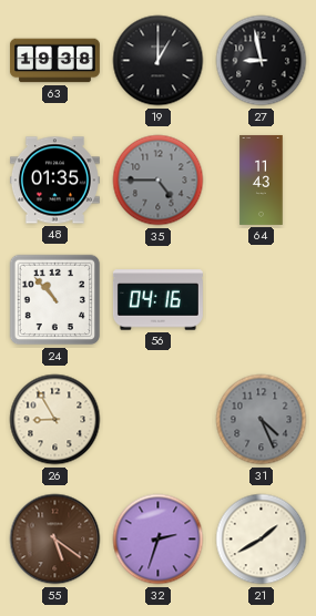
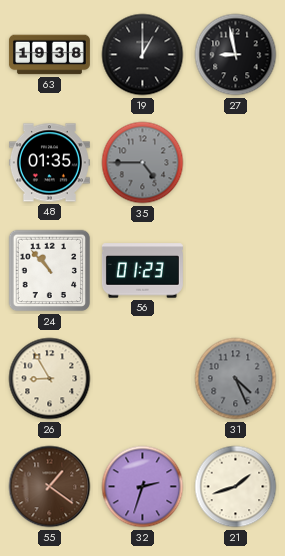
64: 11:43 -> none
56: 04:16 -> 01:23
55: 5:21 -> 1:21
21: 1:40 -> 1:42
